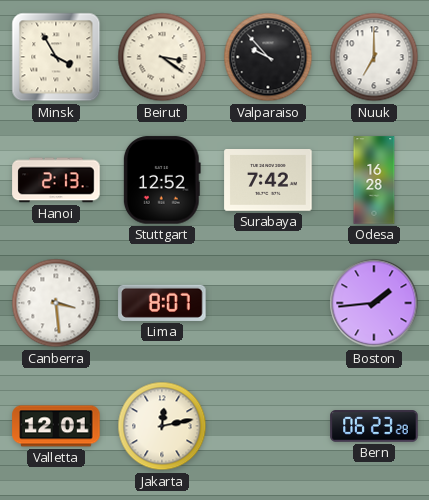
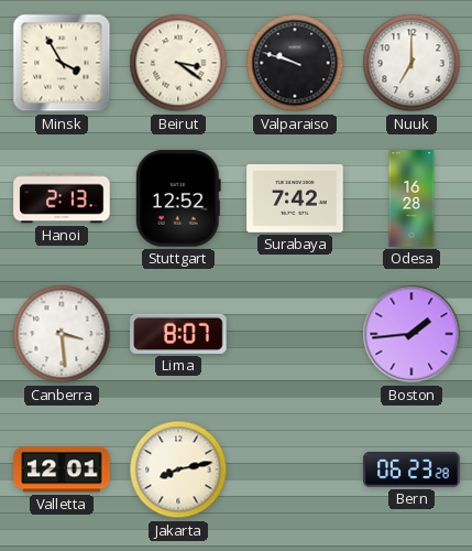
Valparaiso: 9:53 -> 9:48
Jakarta: 12:13 -> 8:13
